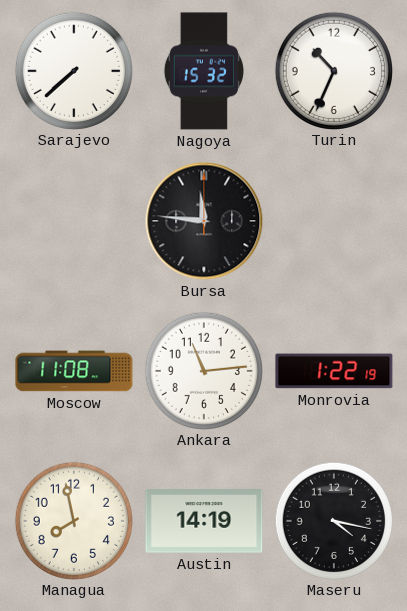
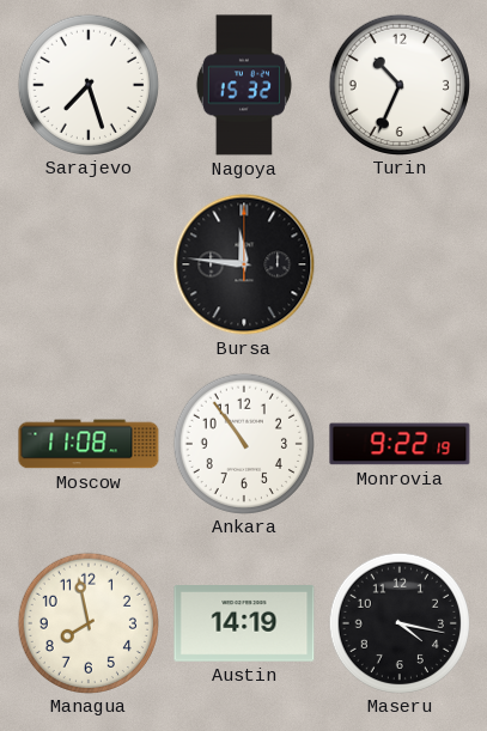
Sarajevo: 7:38 -> 7:27
Ankara: 11:14 -> 10:54
Monrovia: 1:22 -> 9:22
